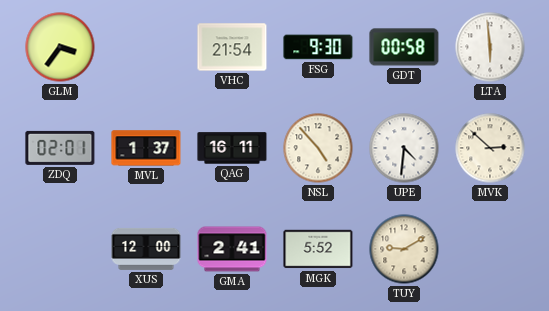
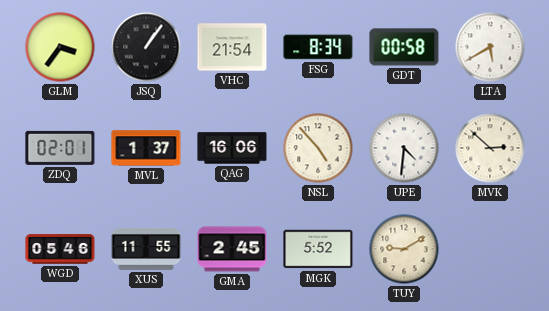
JSQ: none -> 1:06
FSG: 9:30 -> 8:34
LTA: 5:59 -> 5:40
QAG: 16:11 -> 16:06
WGD: none -> 05:46
XUS: 12:00 -> 11:55
GMA: 2:41 -> 2:45
